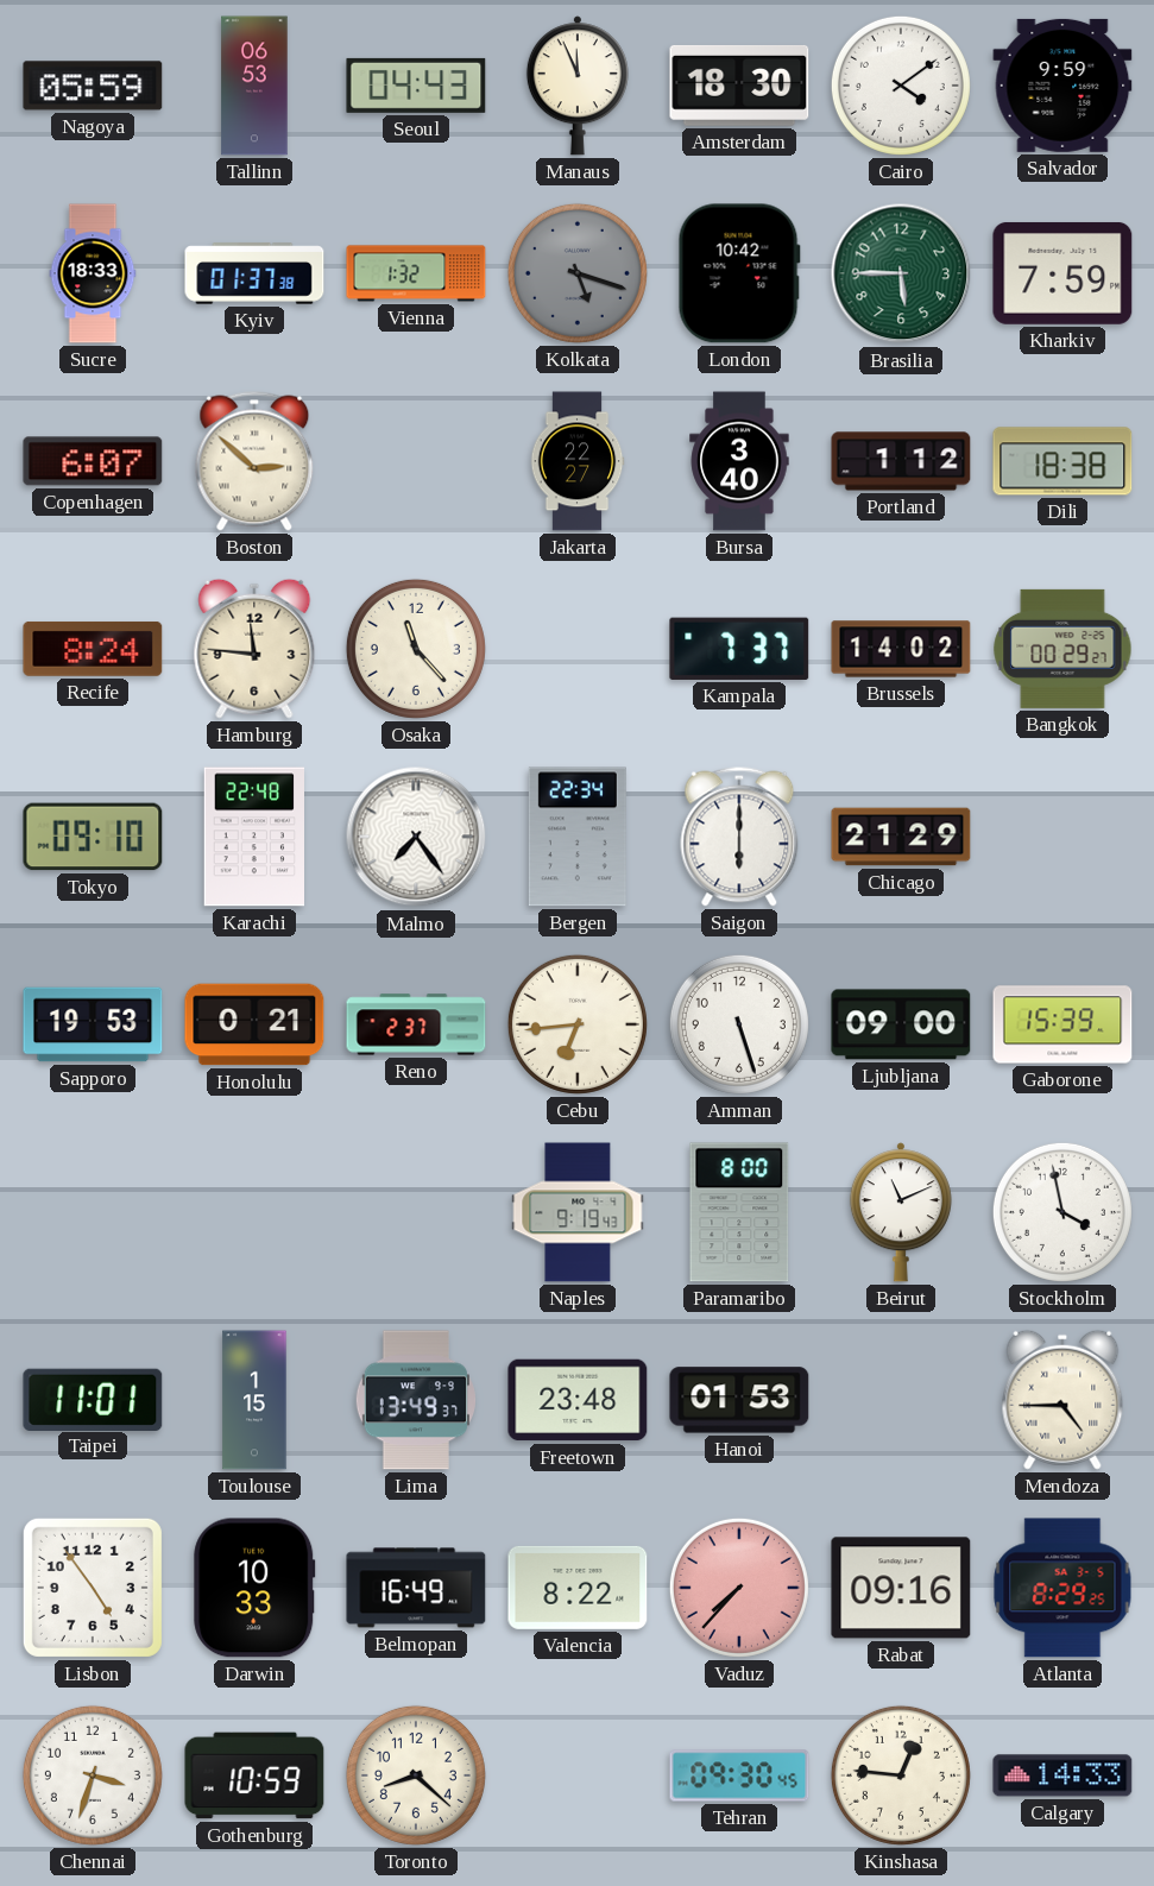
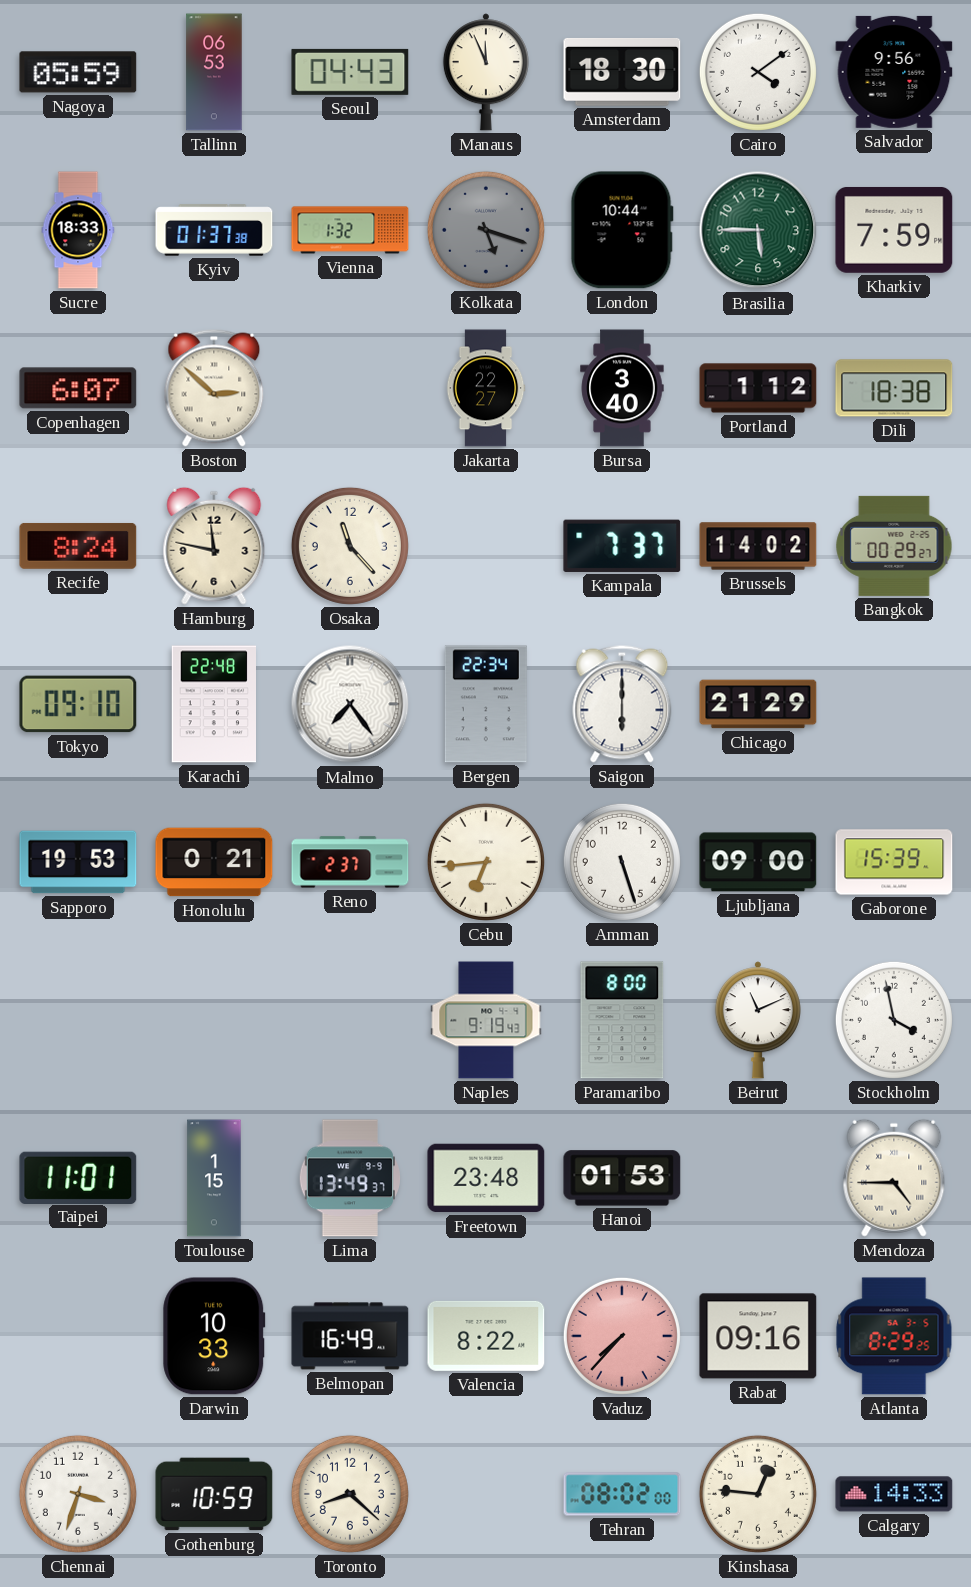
Salvador: 9:59 -> 9:56
London: 10:42 -> 10:44
Hamburg: 11:46 -> 11:47
Lisbon: 4:54 -> none
Tehran: 09:30 -> 08:02
